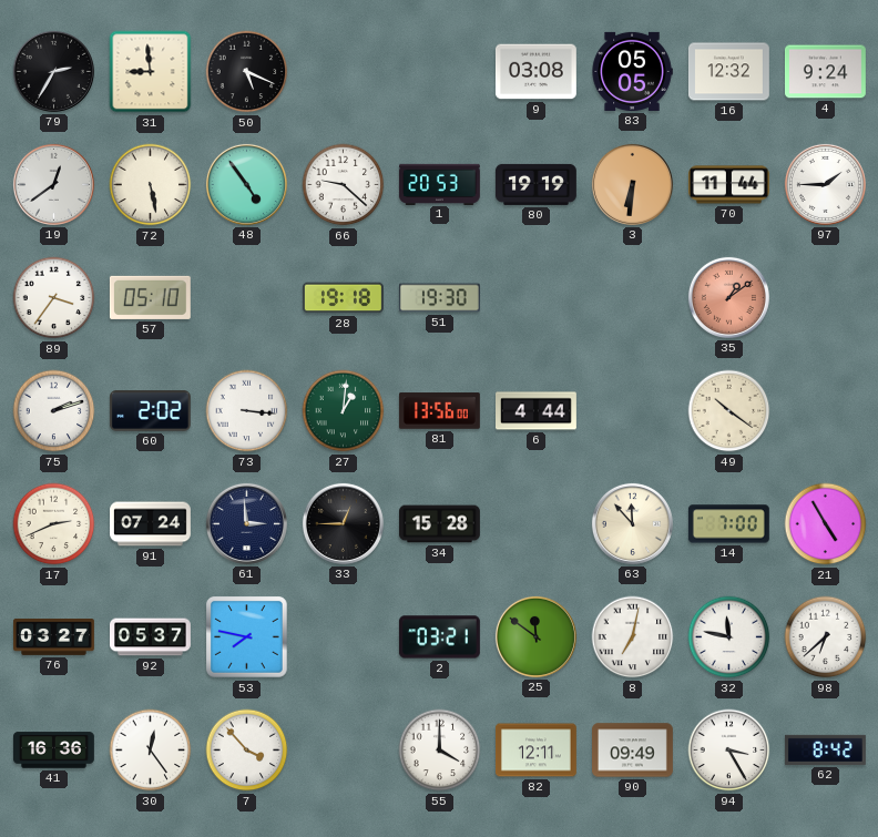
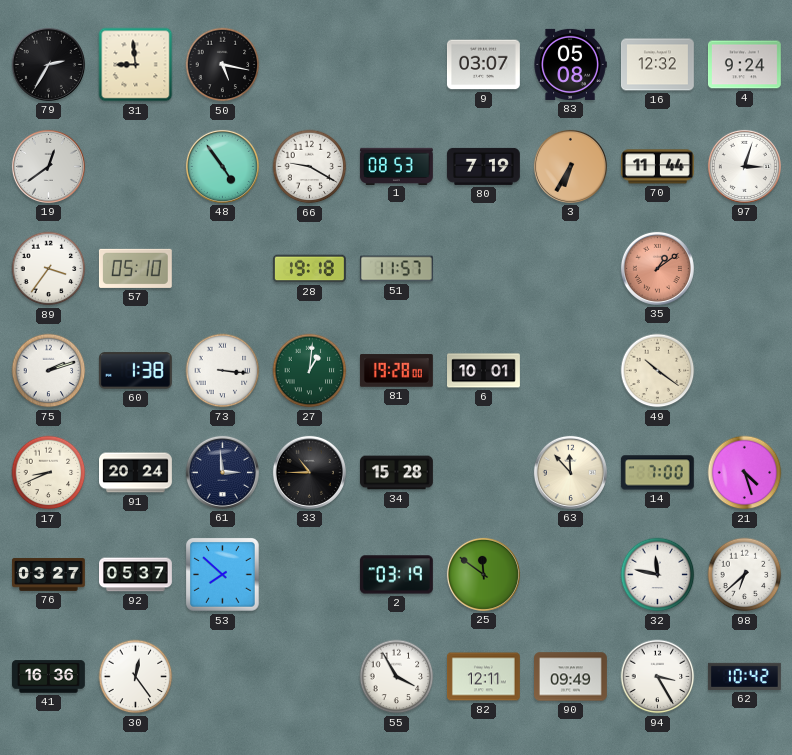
50: 5:19 -> 5:17
9: 03:08 -> 03:07
83: 05:05 -> 05:08
72: 5:28 -> none
66: 9:22 -> 9:20
1: 20:53 -> 08:53
80: 19:19 -> 7:19
3: 6:31 -> 6:35
97: 1:45 -> 3:03
51: 19:30 -> 11:57
60: 2:02 -> 1:38
81: 13:56 -> 19:28
6: 4:44 -> 10:01
17: 2:41 -> 8:41
91: 07:24 -> 20:24
33: 12:45 -> 10:45
21: 4:55 -> 4:27
53: 7:47 -> 7:52
2: 03:21 -> 03:19
8: 7:02 -> none
7: 3:53 -> none
55: 4:00 -> 3:55
62: 8:42 -> 10:42
